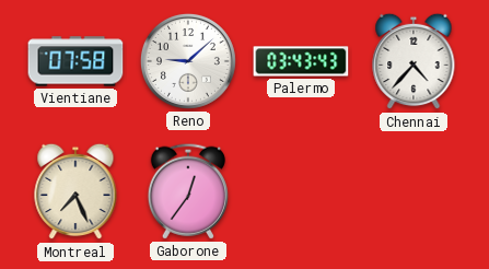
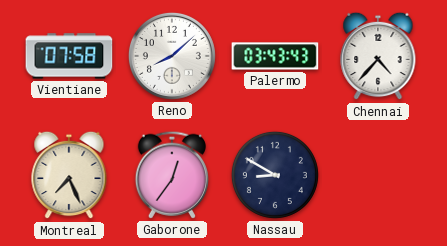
Reno: 9:08 -> 8:08
Nassau: none -> 8:50
